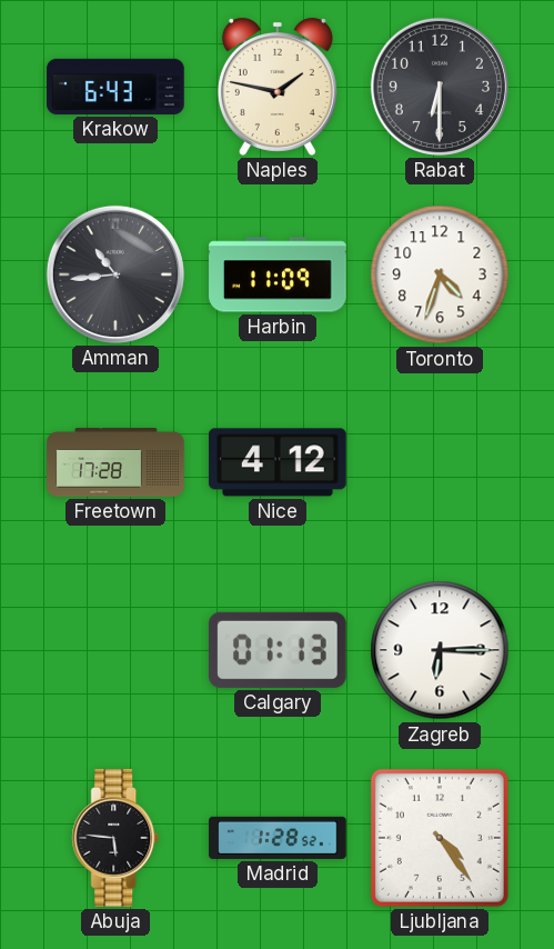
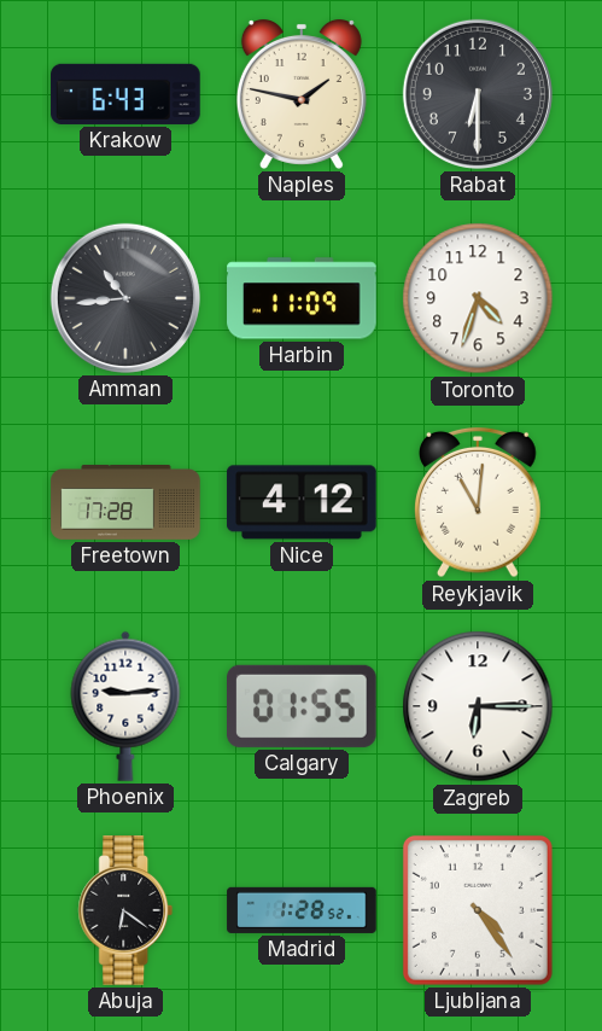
Reykjavik: none -> 11:01
Phoenix: none -> 9:14
Calgary: 01:13 -> 01:55
Abuja: 5:46 -> 6:21
